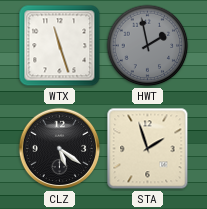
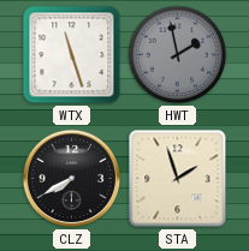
CLZ: 5:21 -> 7:40
